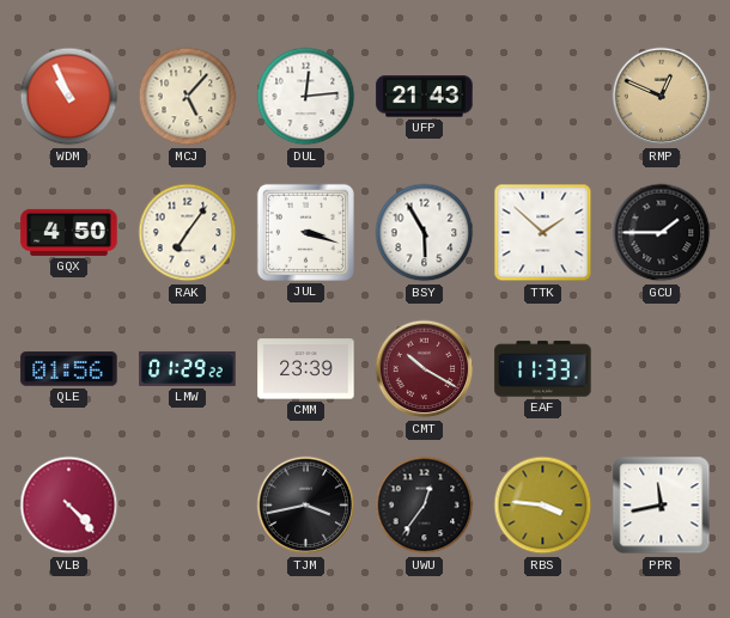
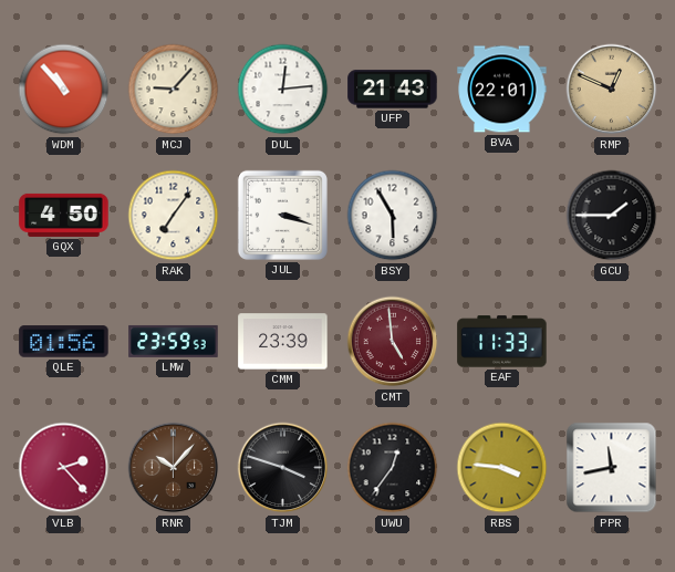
WDM: 10:56 -> 10:53
MCJ: 5:07 -> 9:07
BVA: none -> 22:01
TTK: 1:52 -> none
LMW: 01:29 -> 23:59
CMT: 10:20 -> 4:59
VLB: 4:23 -> 2:23
RNR: none -> 10:07
TJM: 3:43 -> 3:48
